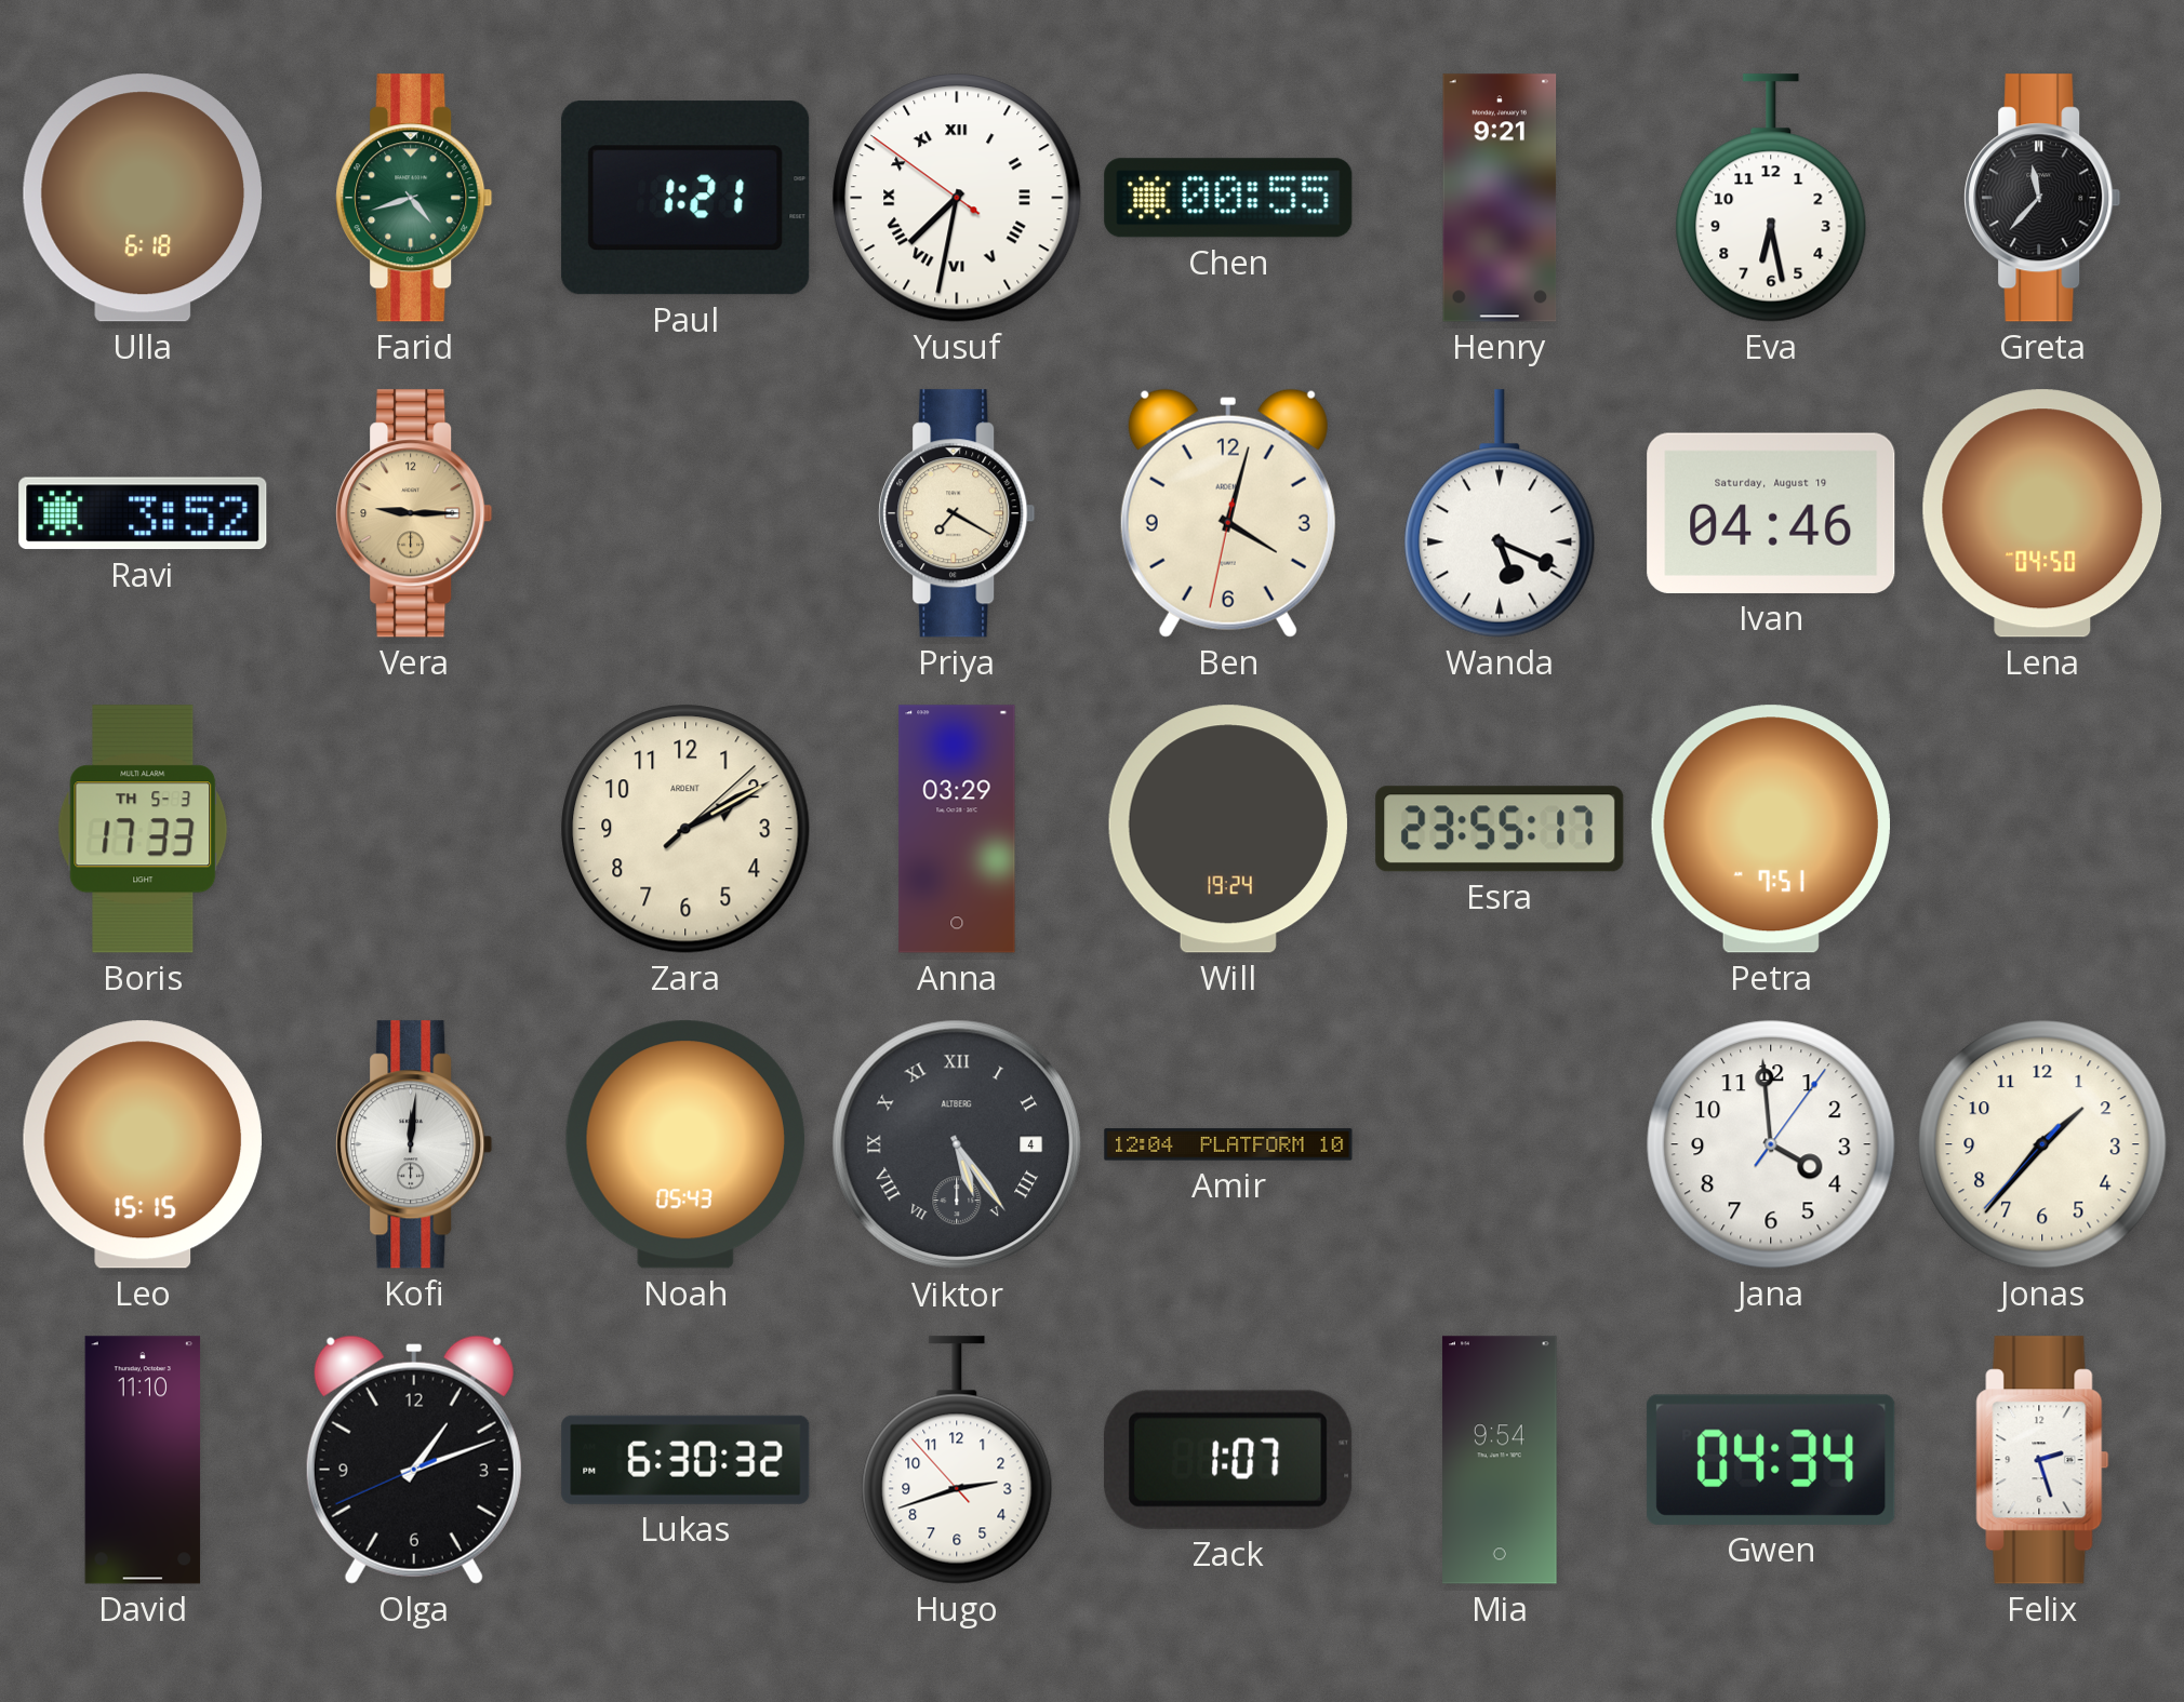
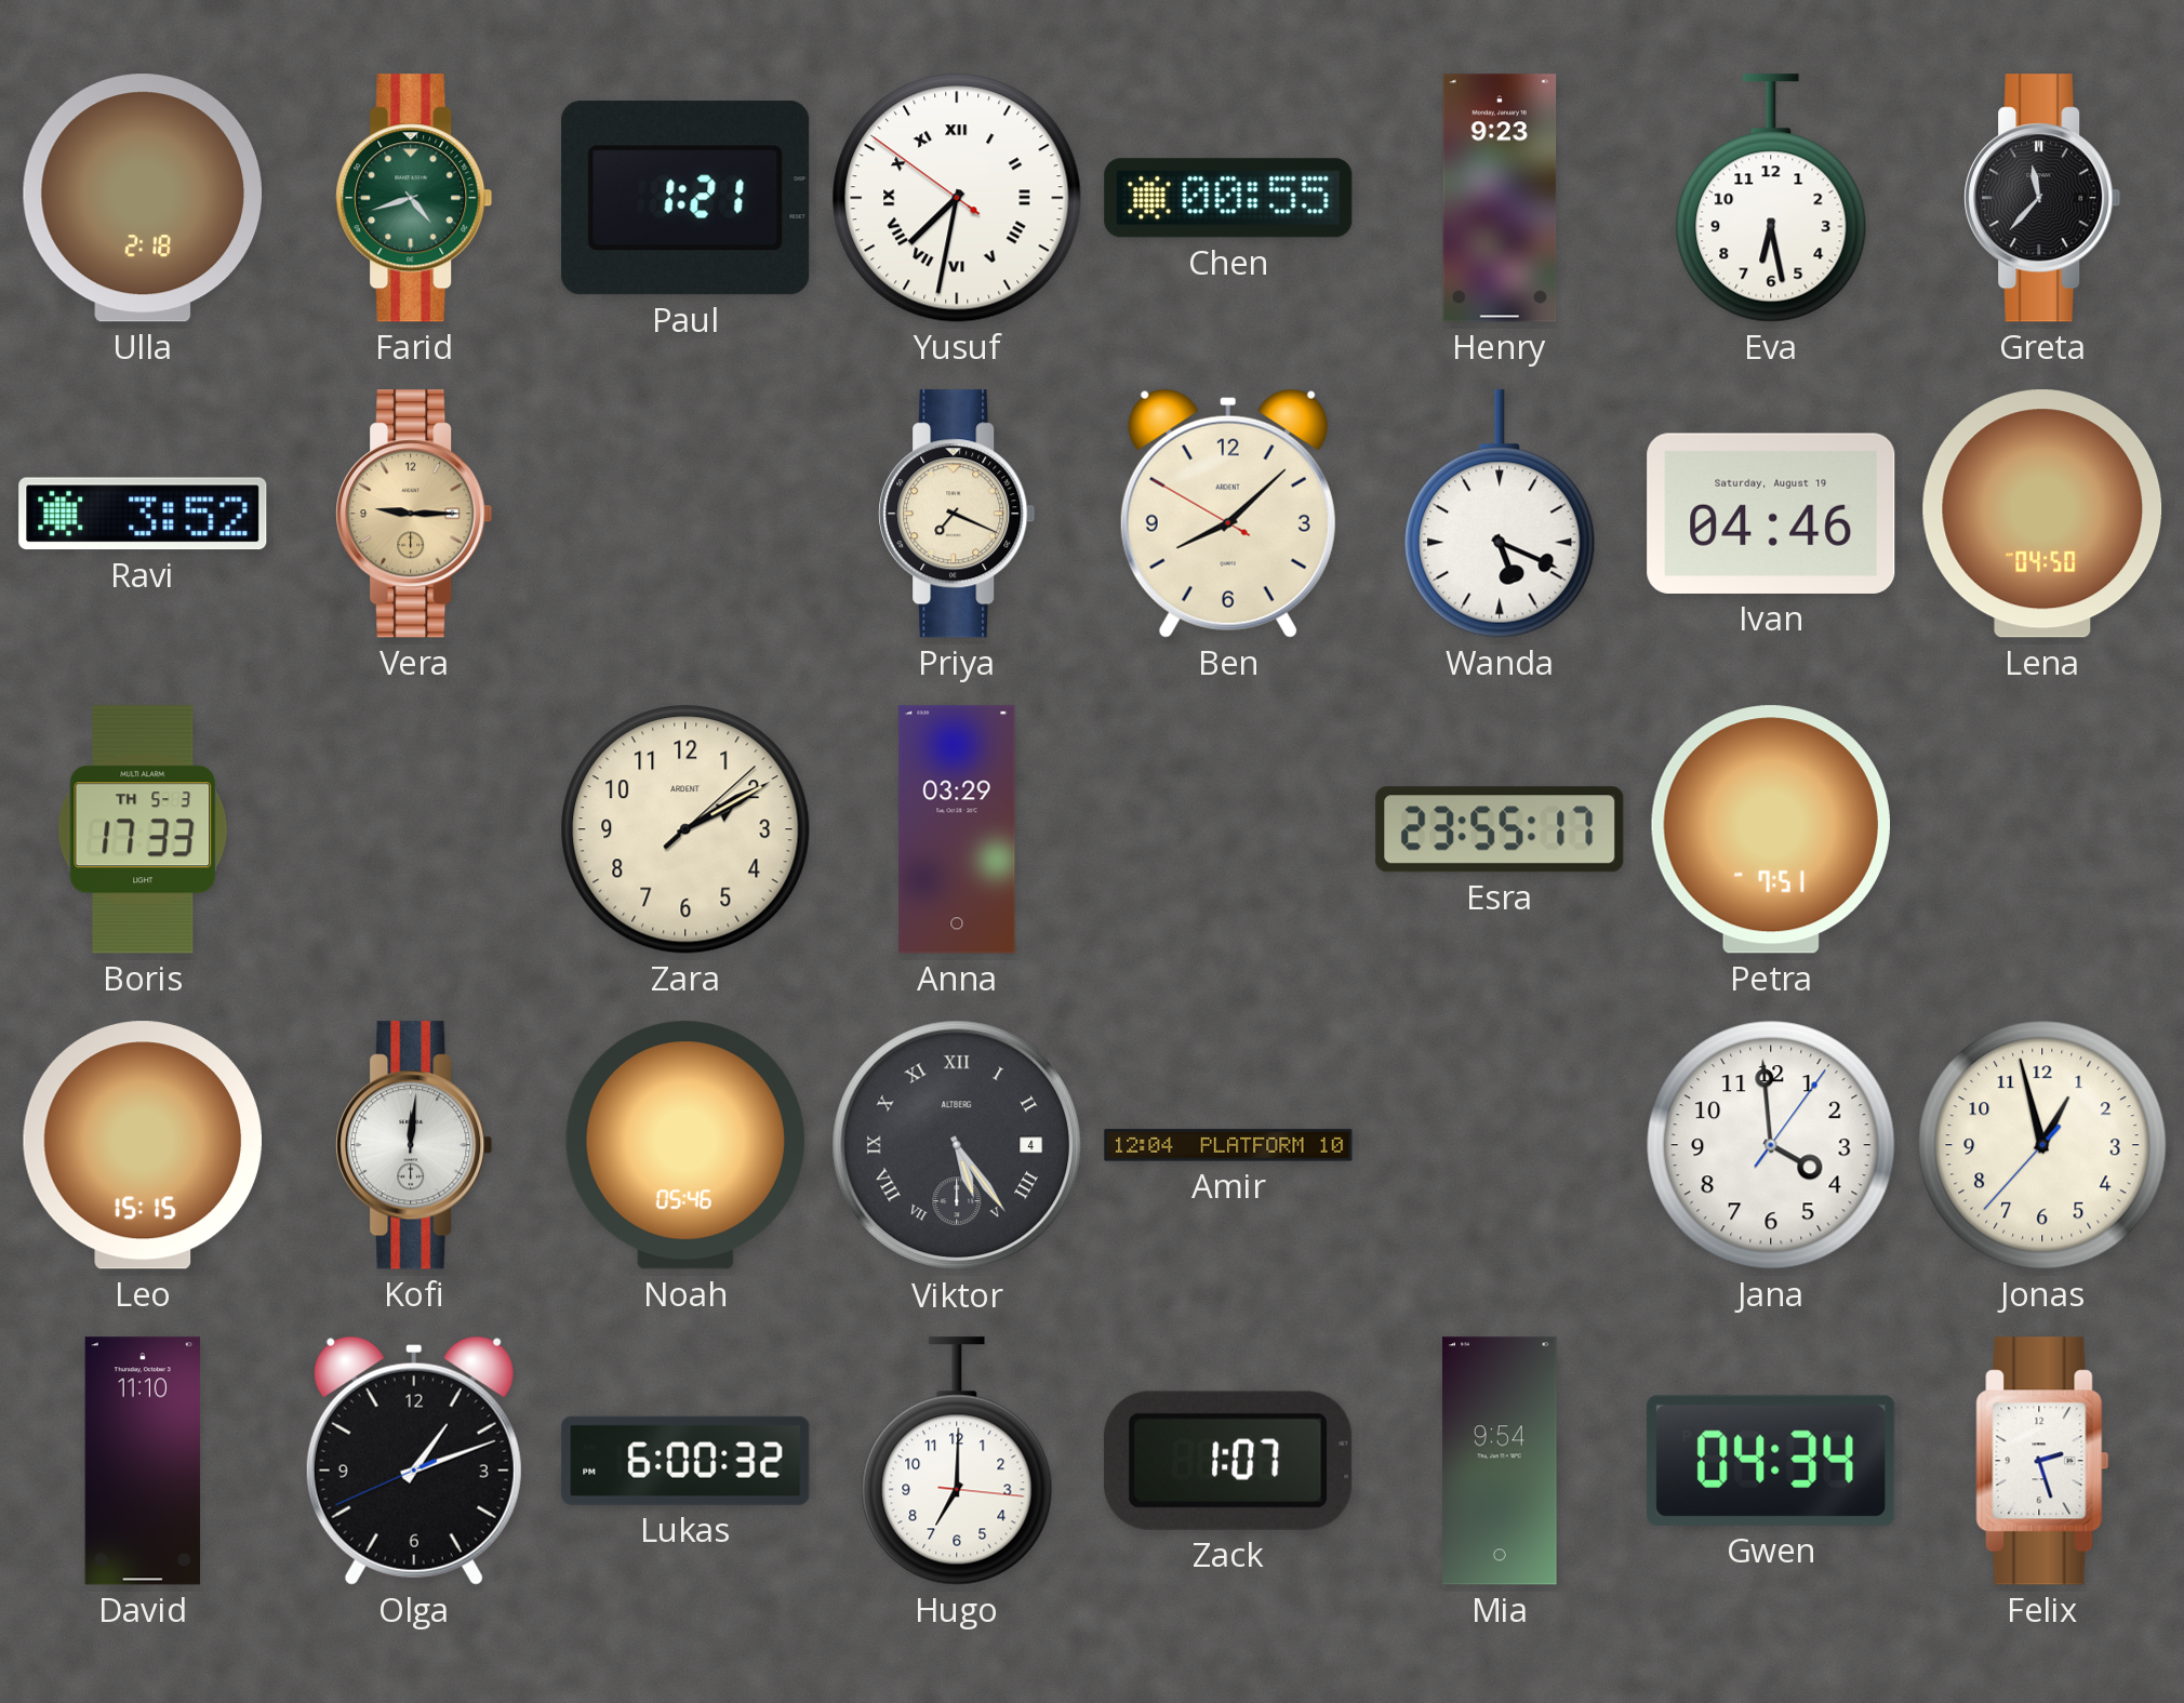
Ulla: 6:18 -> 2:18
Henry: 9:21 -> 9:23
Priya: 7:20 -> 7:19
Ben: 4:02 -> 8:07
Will: 19:24 -> none
Noah: 05:43 -> 05:46
Jonas: 1:36 -> 12:57
Lukas: 6:30 -> 6:00
Hugo: 2:41 -> 7:00
